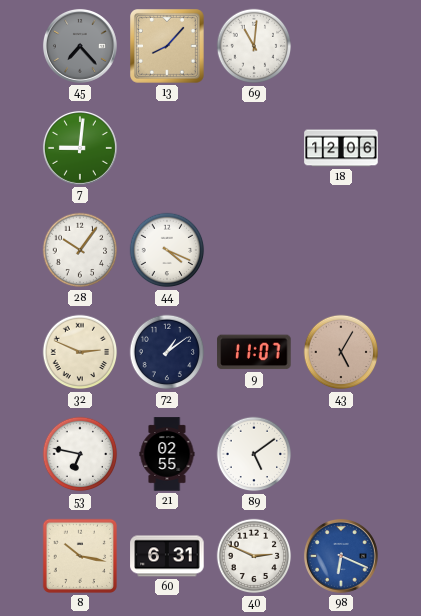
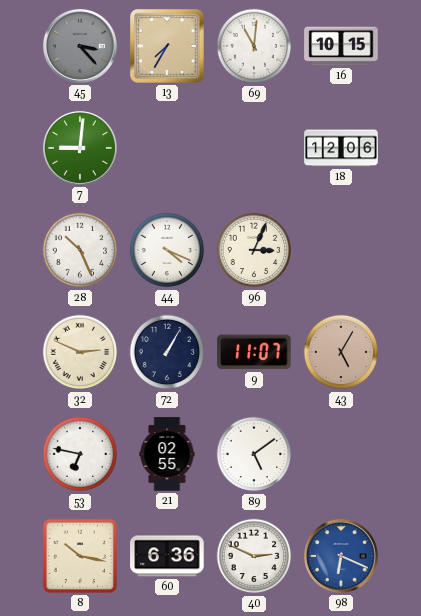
45: 7:23 -> 3:23
13: 8:07 -> 7:35
16: none -> 10:15
28: 10:06 -> 10:26
96: none -> 3:04
72: 1:09 -> 1:05
60: 6:31 -> 6:36
